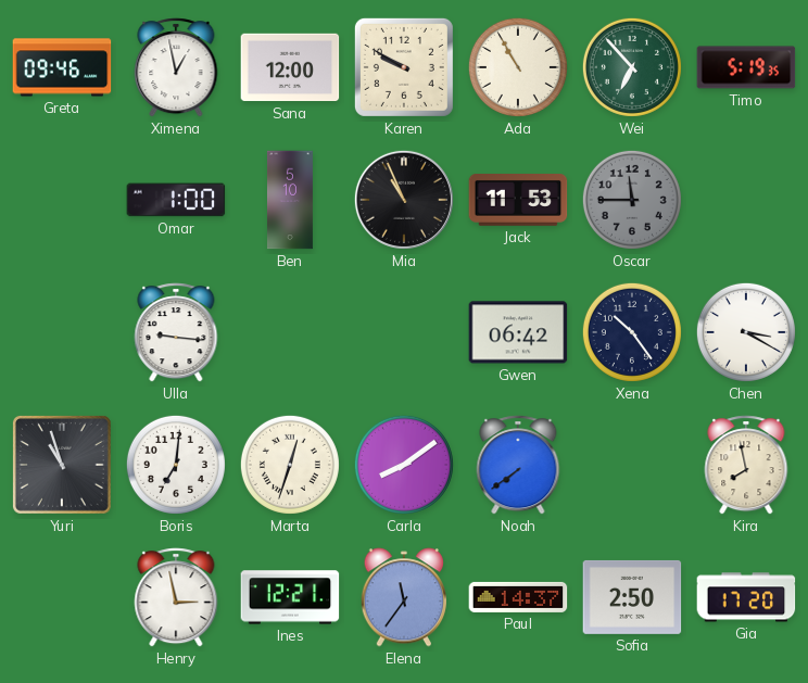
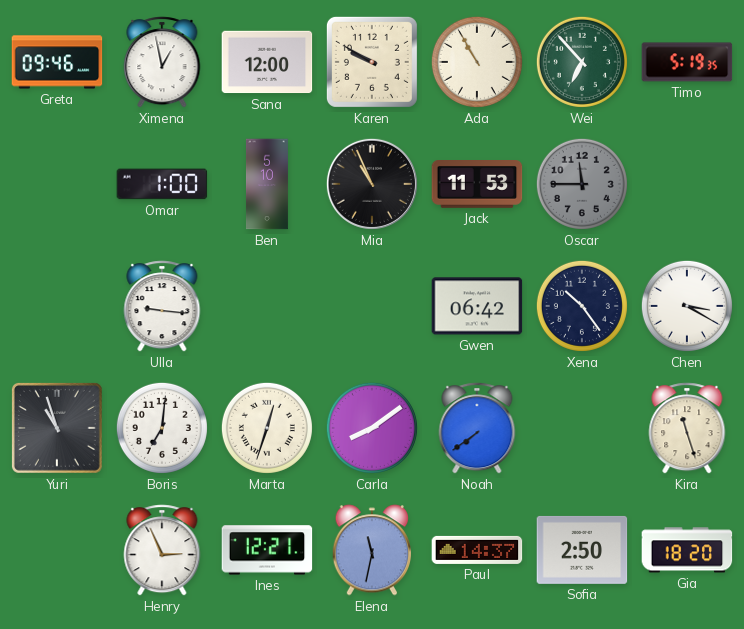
Kira: 7:58 -> 11:27
Henry: 2:58 -> 2:56
Elena: 11:36 -> 11:32
Gia: 17:20 -> 18:20
